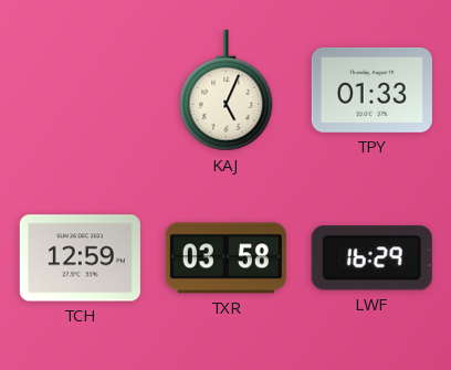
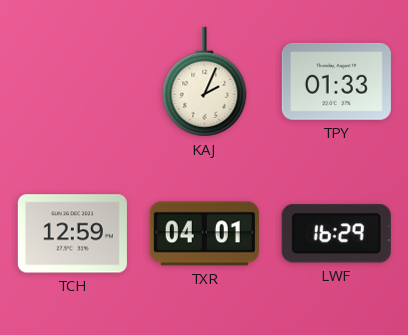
KAJ: 5:04 -> 2:04
TXR: 03:58 -> 04:01
